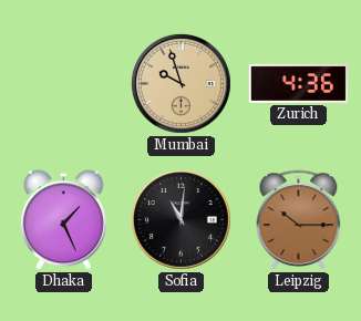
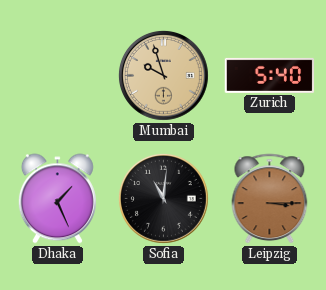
Zurich: 4:36 -> 5:40
Leipzig: 10:15 -> 3:15
